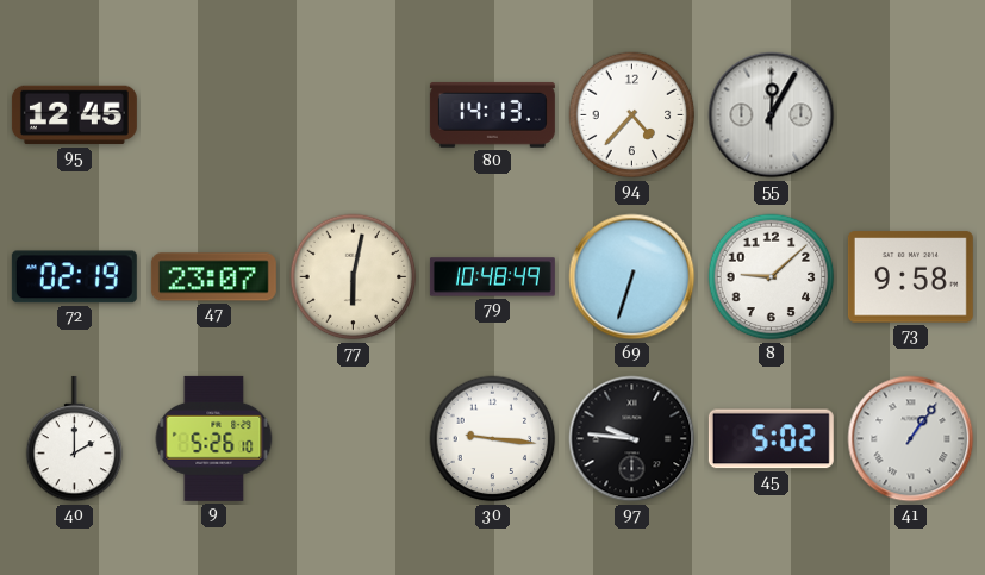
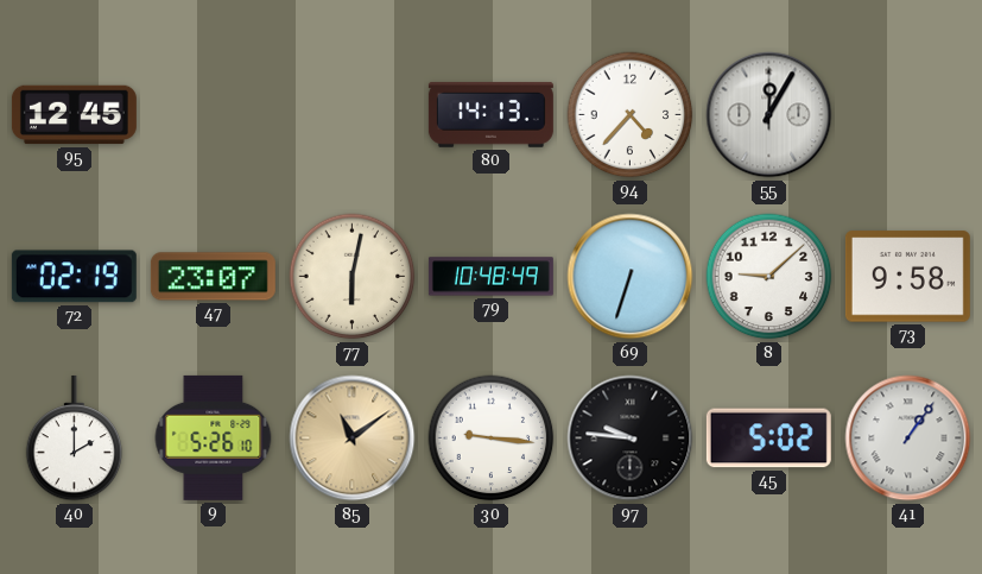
85: none -> 11:09
